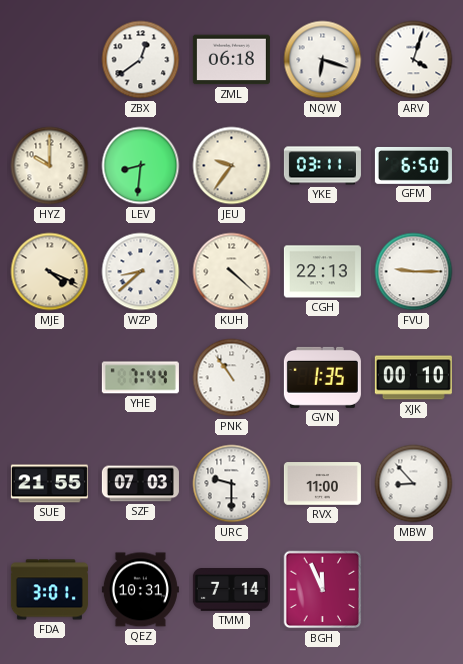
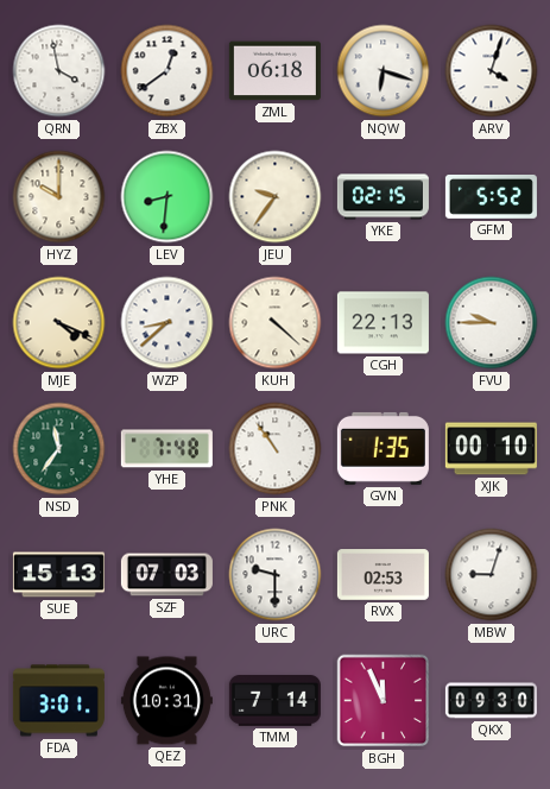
QRN: none -> 3:58
YKE: 03:11 -> 02:15
GFM: 6:50 -> 5:52
FVU: 9:15 -> 9:45
NSD: none -> 11:36
YHE: 7:44 -> 7:48
SUE: 21:55 -> 15:13
RVX: 11:00 -> 02:53
MBW: 8:53 -> 9:03
QKX: none -> 09:30
